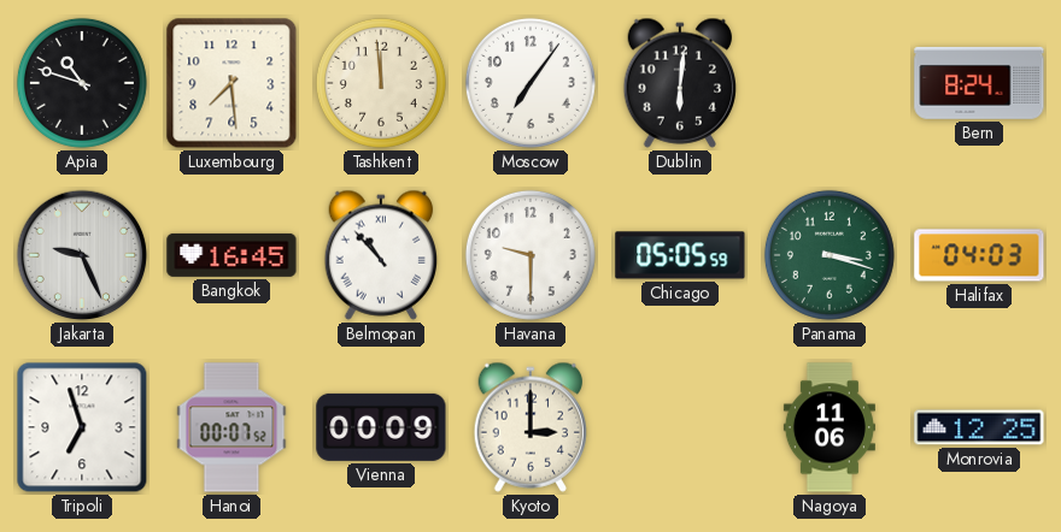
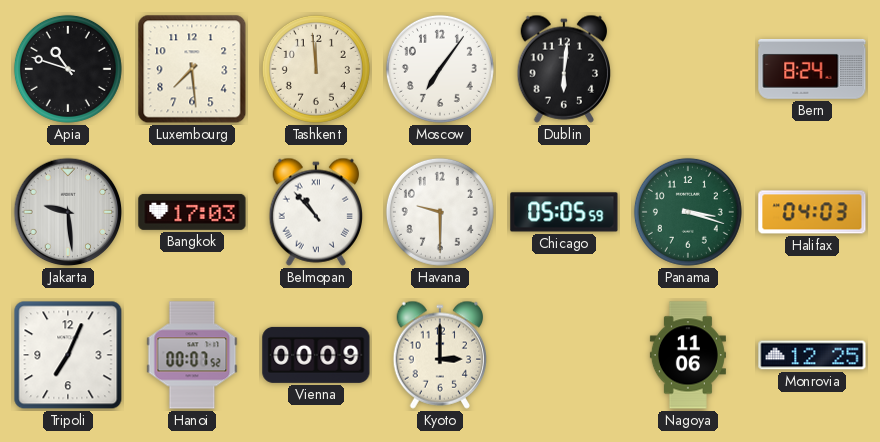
Jakarta: 9:26 -> 9:29
Bangkok: 16:45 -> 17:03
Tripoli: 6:57 -> 7:04
